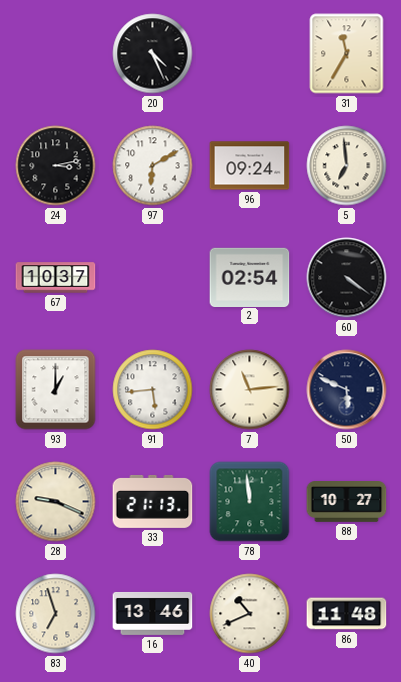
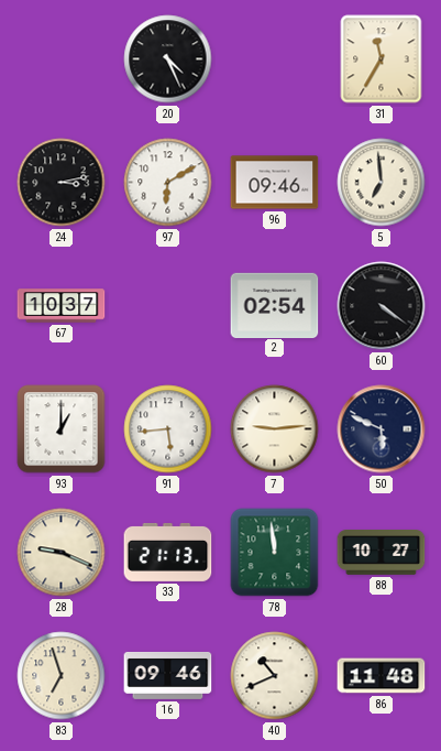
96: 09:24 -> 09:46
7: 11:14 -> 9:14
16: 13:46 -> 09:46
